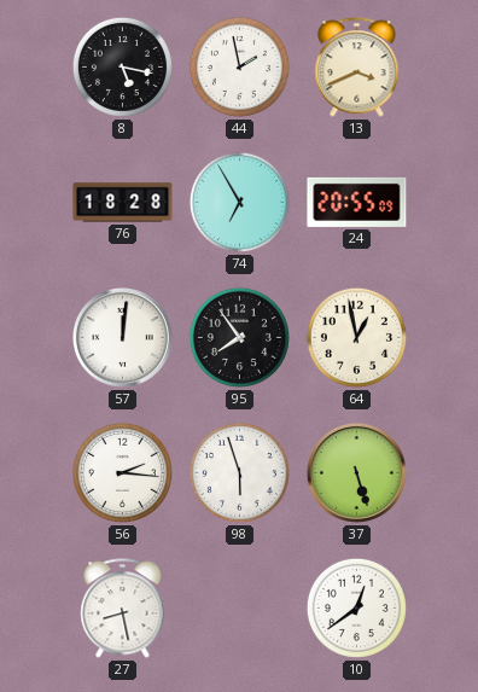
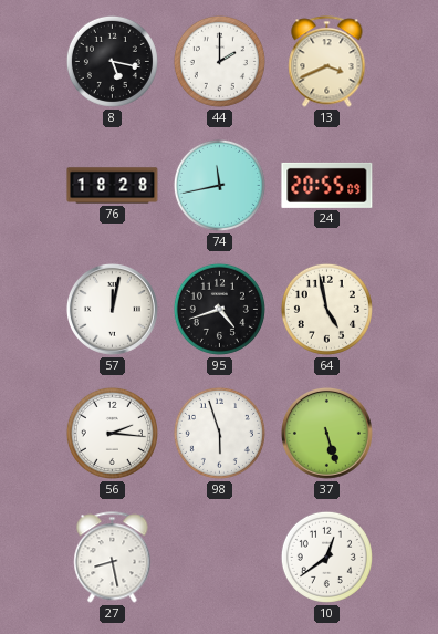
44: 1:58 -> 2:00
74: 6:55 -> 11:43
57: 12:01 -> 12:02
95: 7:54 -> 4:42
64: 12:58 -> 4:58
